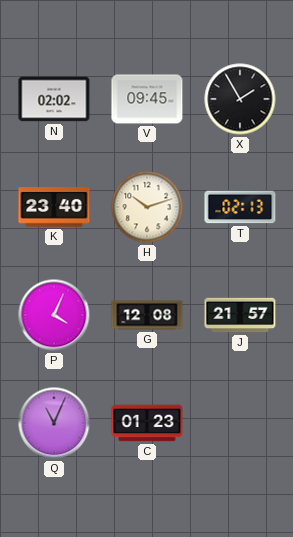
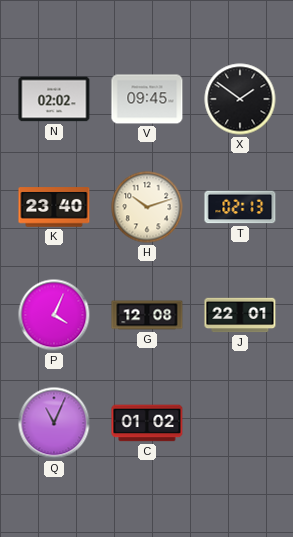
X: 1:55 -> 1:51
J: 21:57 -> 22:01
C: 01:23 -> 01:02
